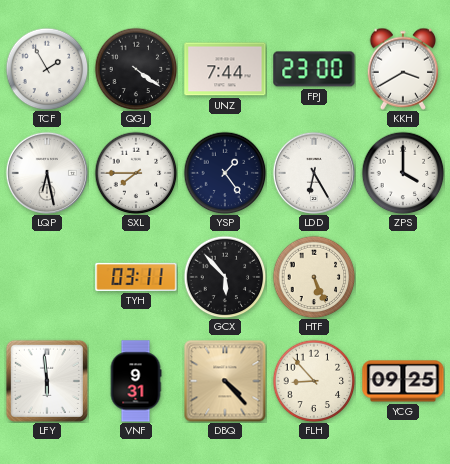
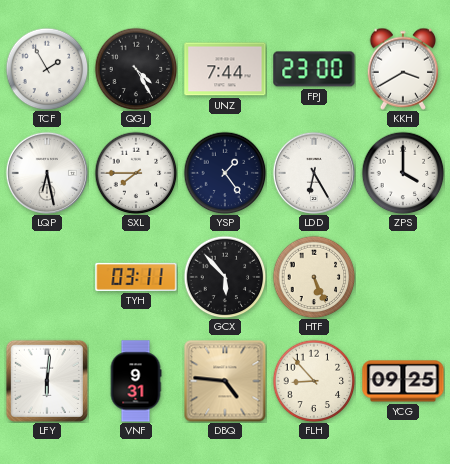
QGJ: 4:21 -> 4:25
LFY: 5:59 -> 6:01
DBQ: 4:23 -> 4:46
